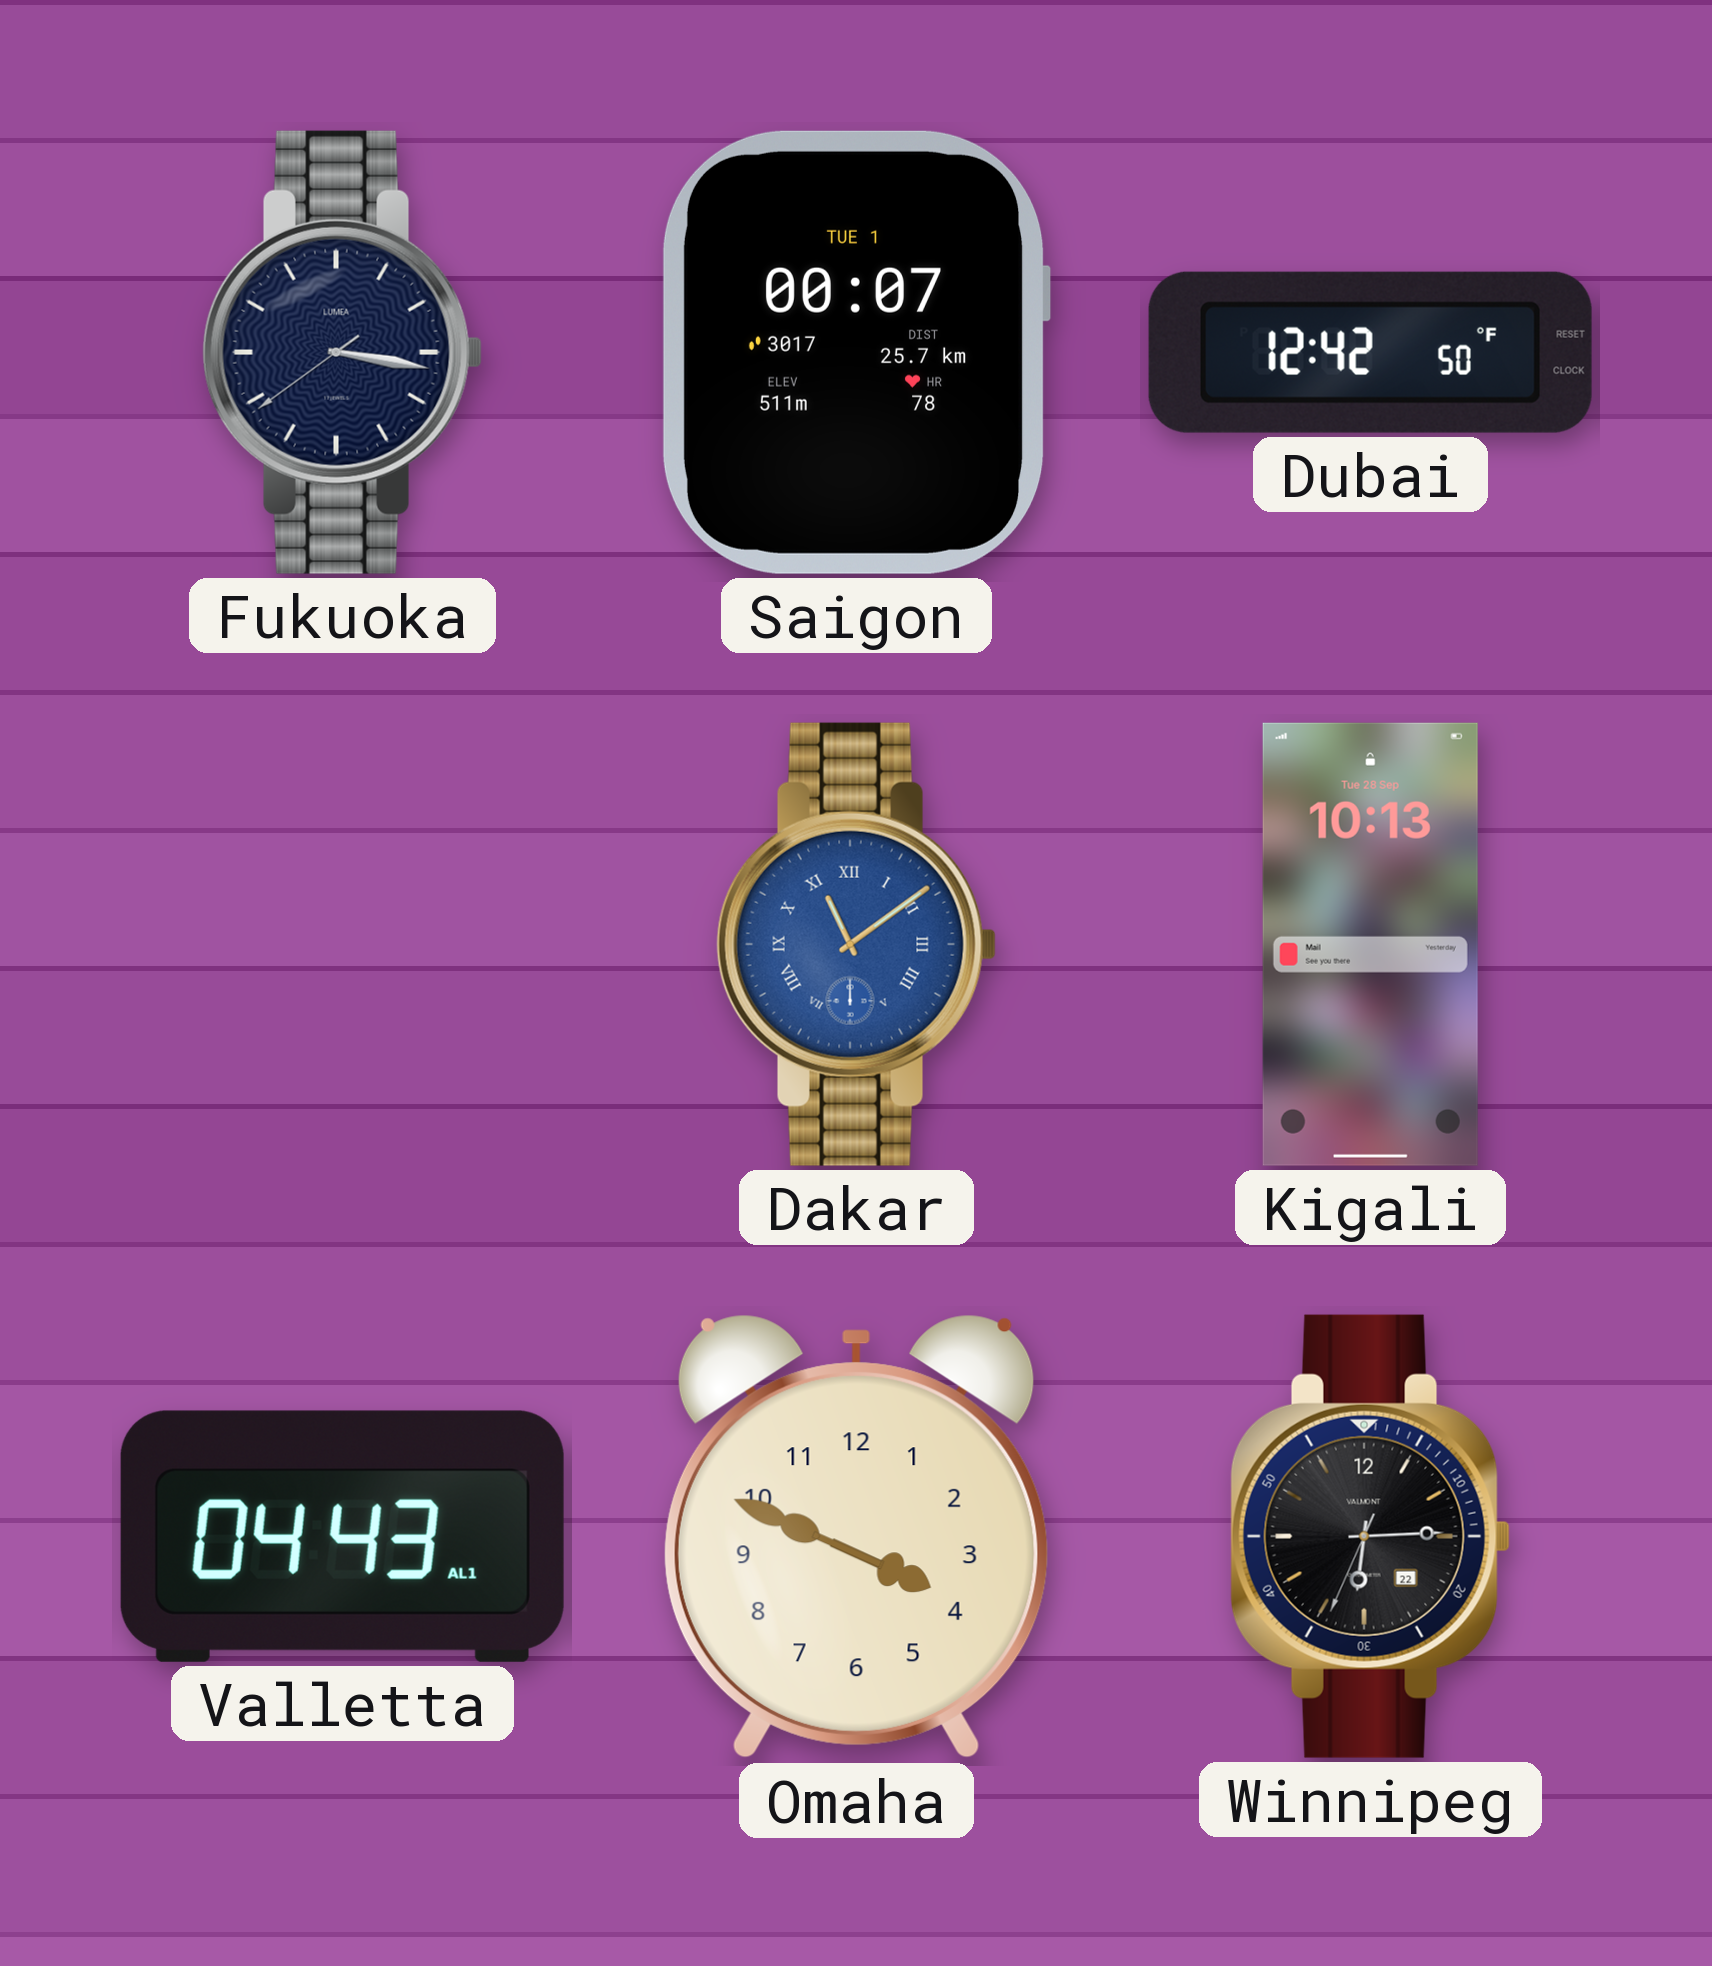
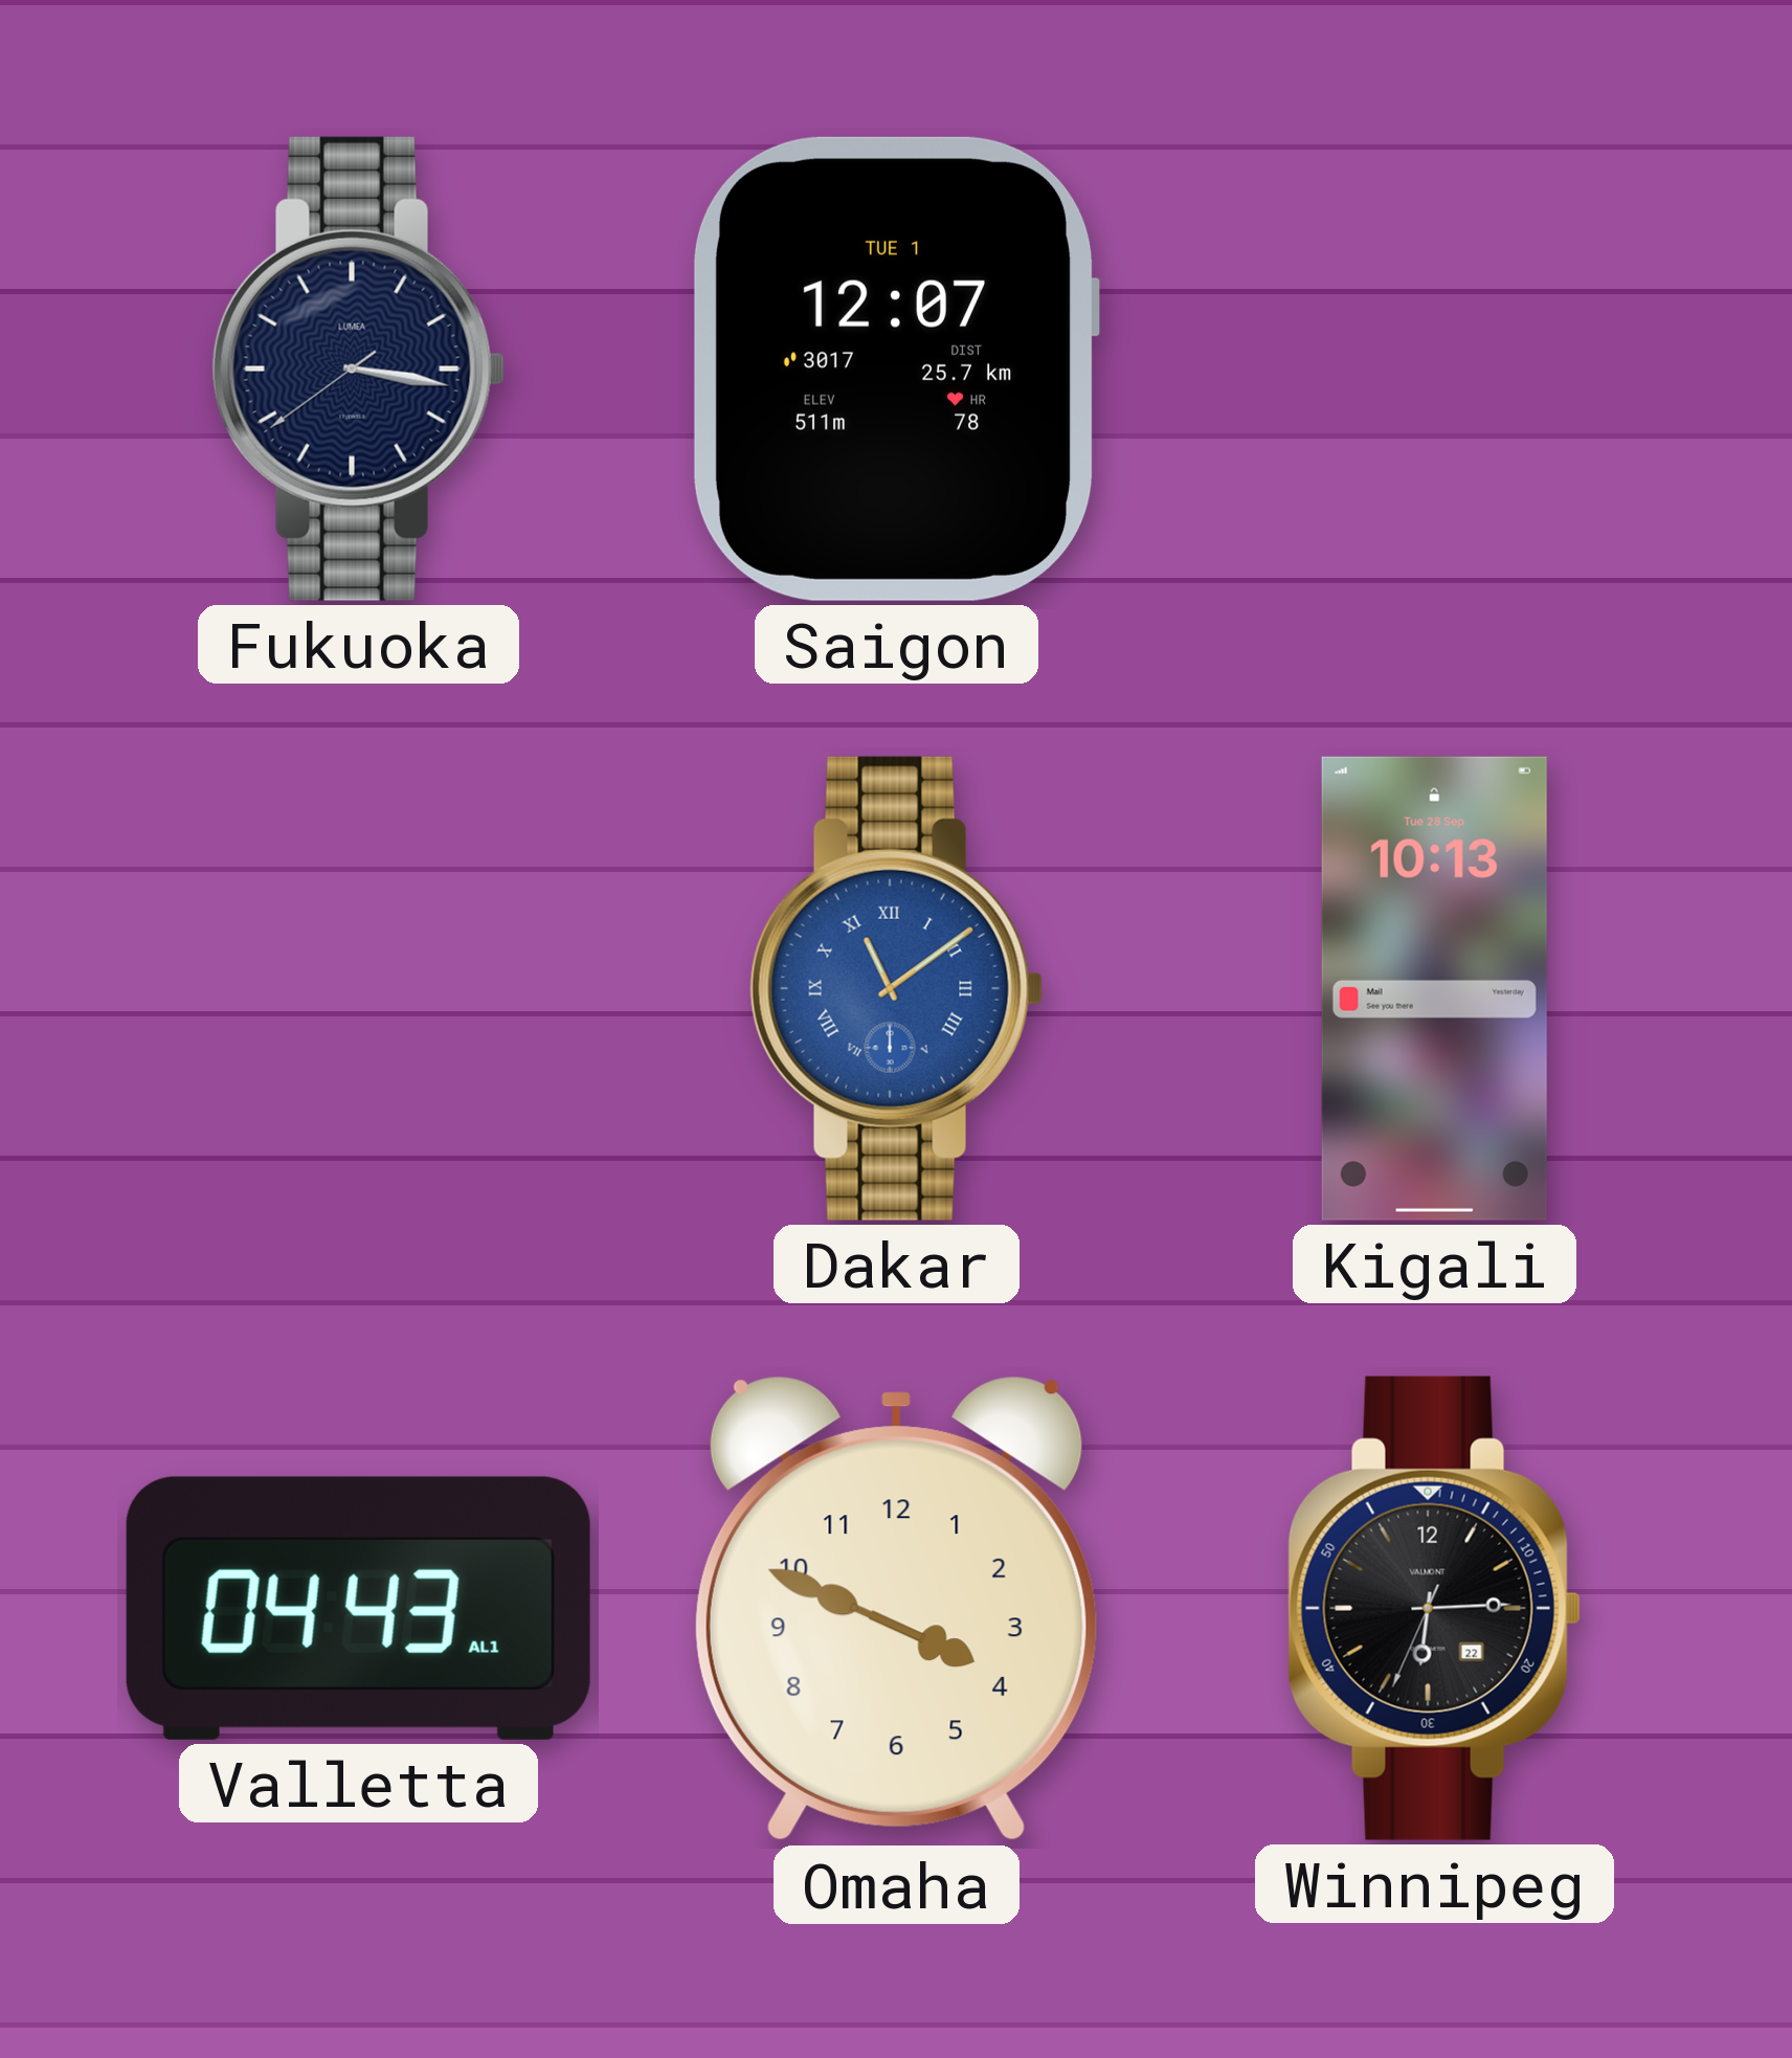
Saigon: 00:07 -> 12:07
Dubai: 12:42 -> none
